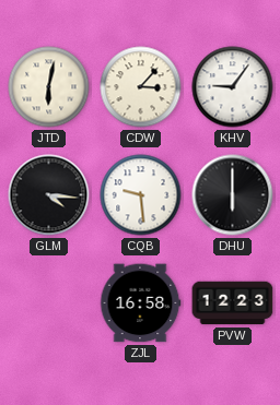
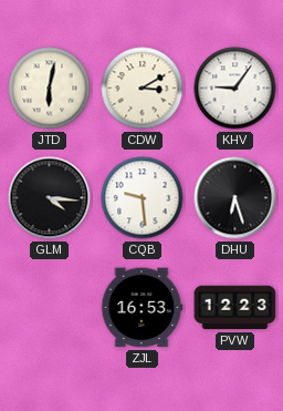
CDW: 3:07 -> 3:10
DHU: 6:00 -> 6:27
ZJL: 16:58 -> 16:53
